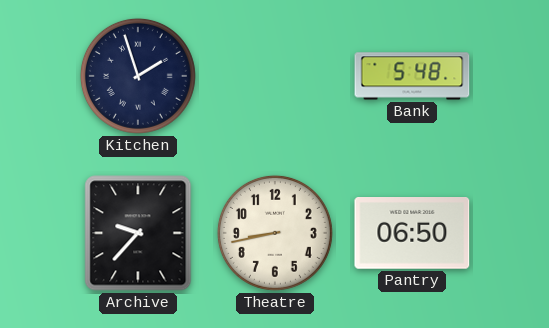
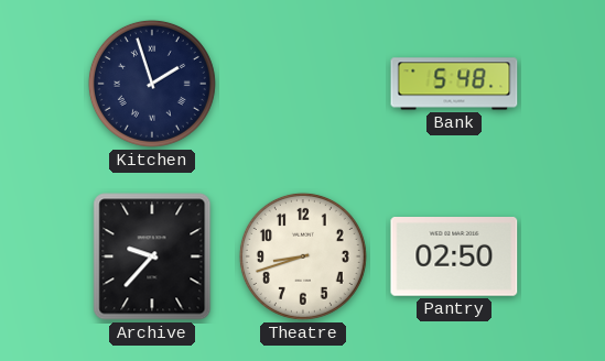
Theatre: 8:43 -> 8:42
Pantry: 06:50 -> 02:50
